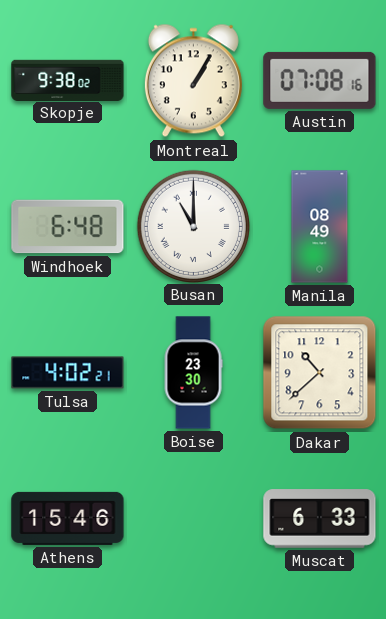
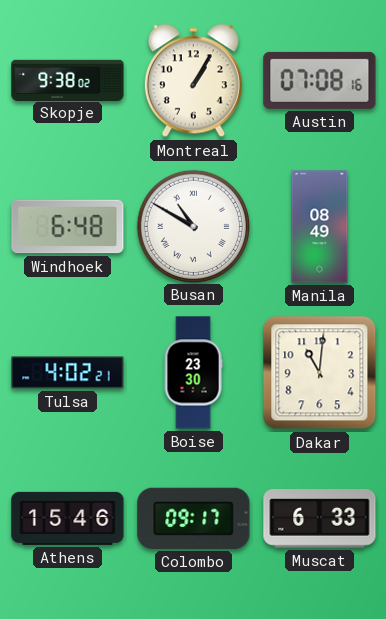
Busan: 11:00 -> 10:50
Dakar: 10:38 -> 11:01
Colombo: none -> 09:17
